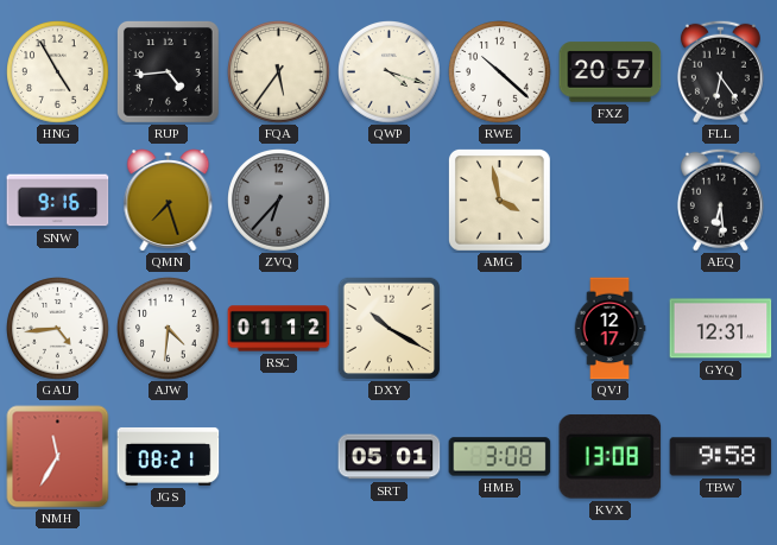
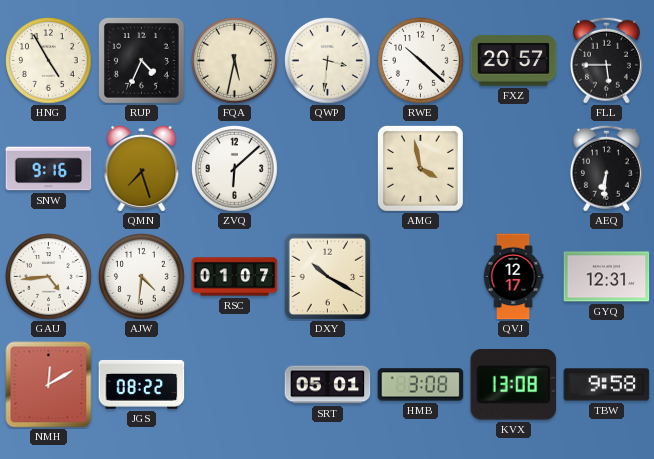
RUP: 4:44 -> 4:34
FQA: 5:36 -> 5:32
QWP: 4:18 -> 3:31
FLL: 6:24 -> 5:45
ZVQ: 6:37 -> 6:08
ZVQ dial: grey -> white
AEQ: 6:29 -> 6:31
RSC: 01:12 -> 01:07
NMH: 11:35 -> 12:10
JGS: 08:21 -> 08:22
